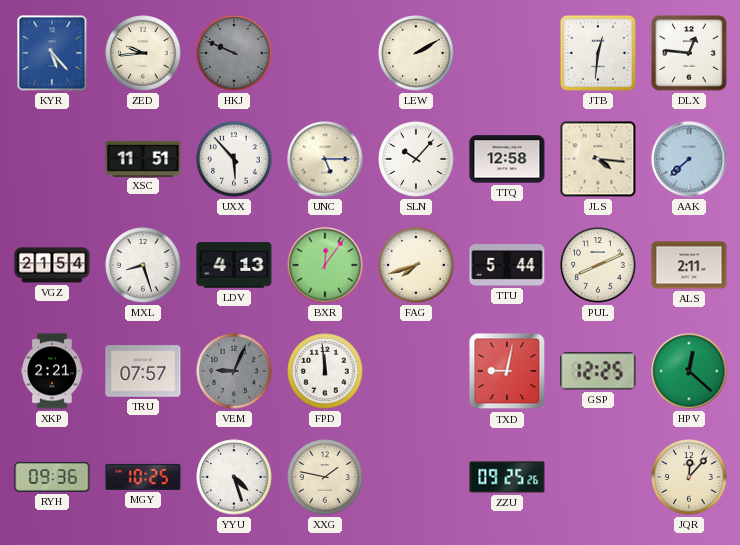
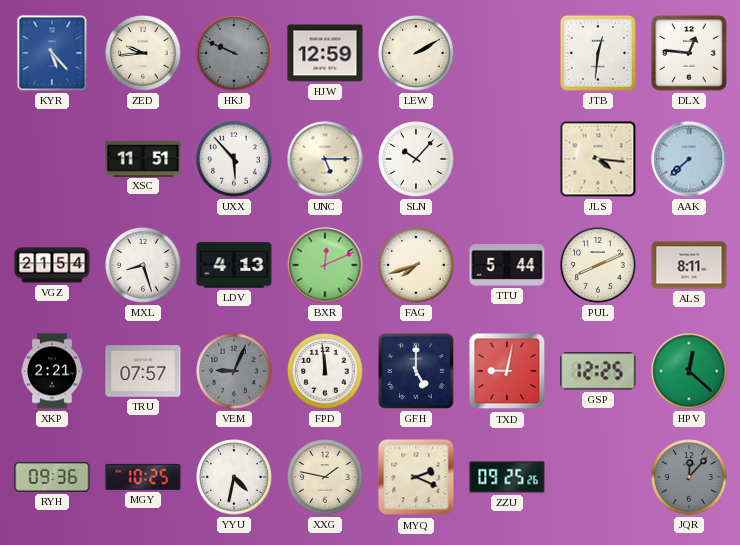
HJW: none -> 12:59
TTQ: 12:58 -> none
BXR: 12:06 -> 12:11
ALS: 2:11 -> 8:11
GFH: none -> 5:00
YYU: 4:27 -> 4:32
MYQ: none -> 2:19
JQR dial: cream -> grey
